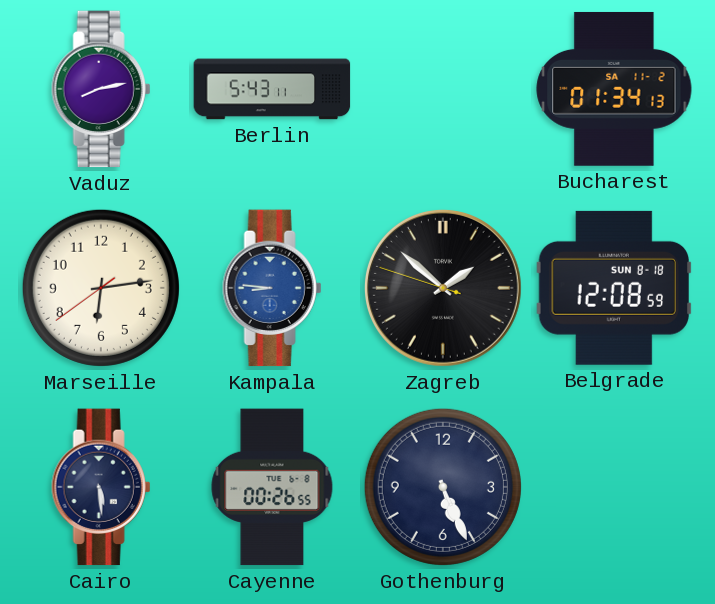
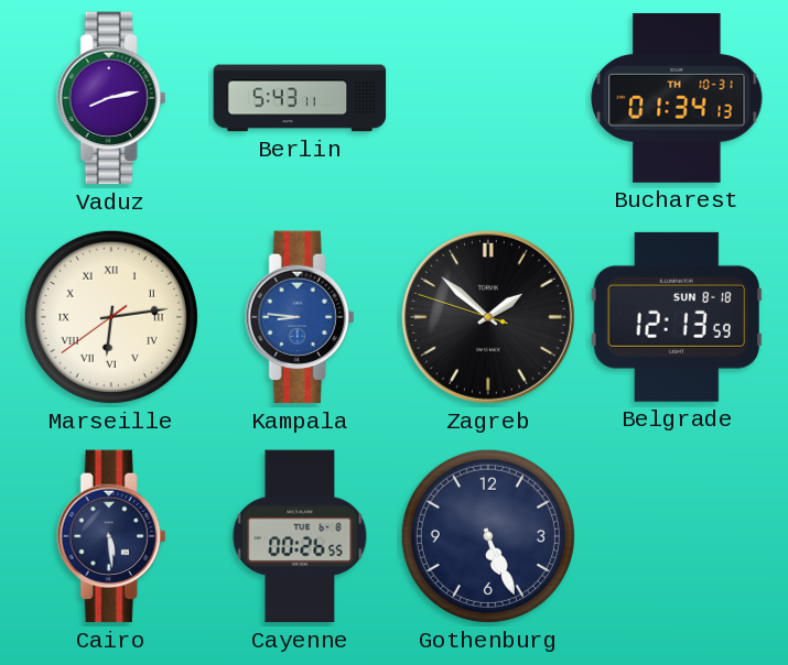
Bucharest date: SA 11-2 -> TH 10-31
Marseille numerals: Arabic -> Roman
Belgrade: 12:08 -> 12:13
